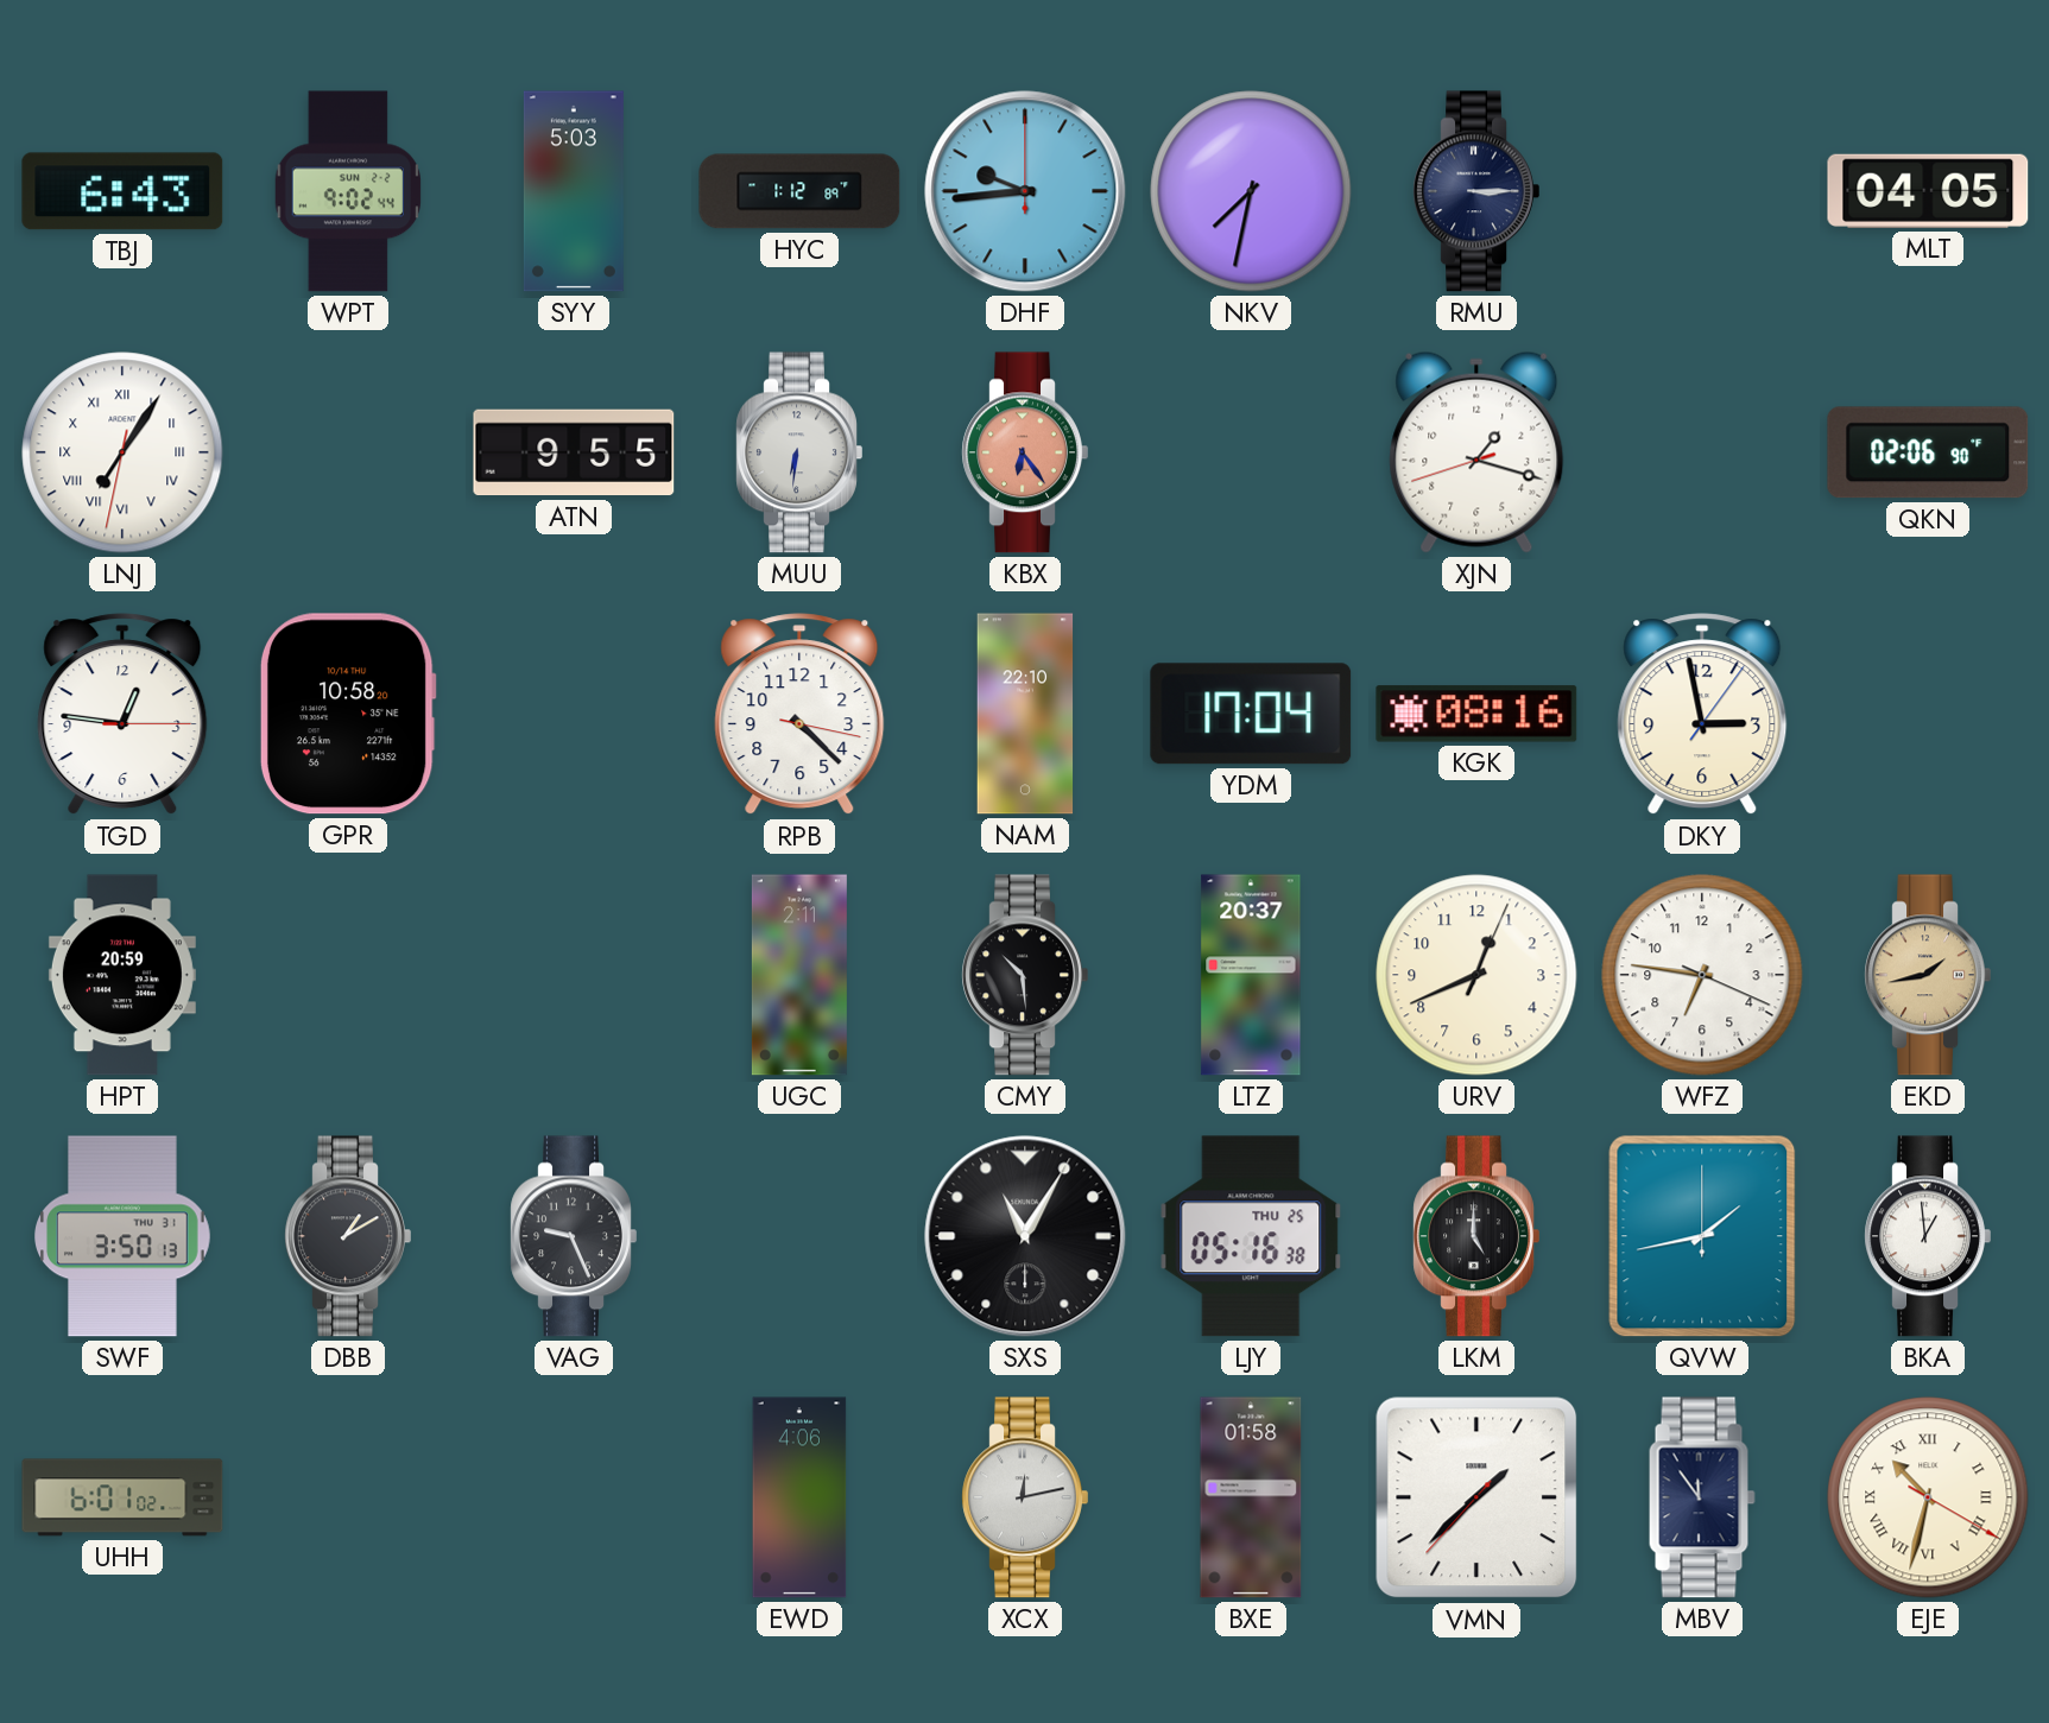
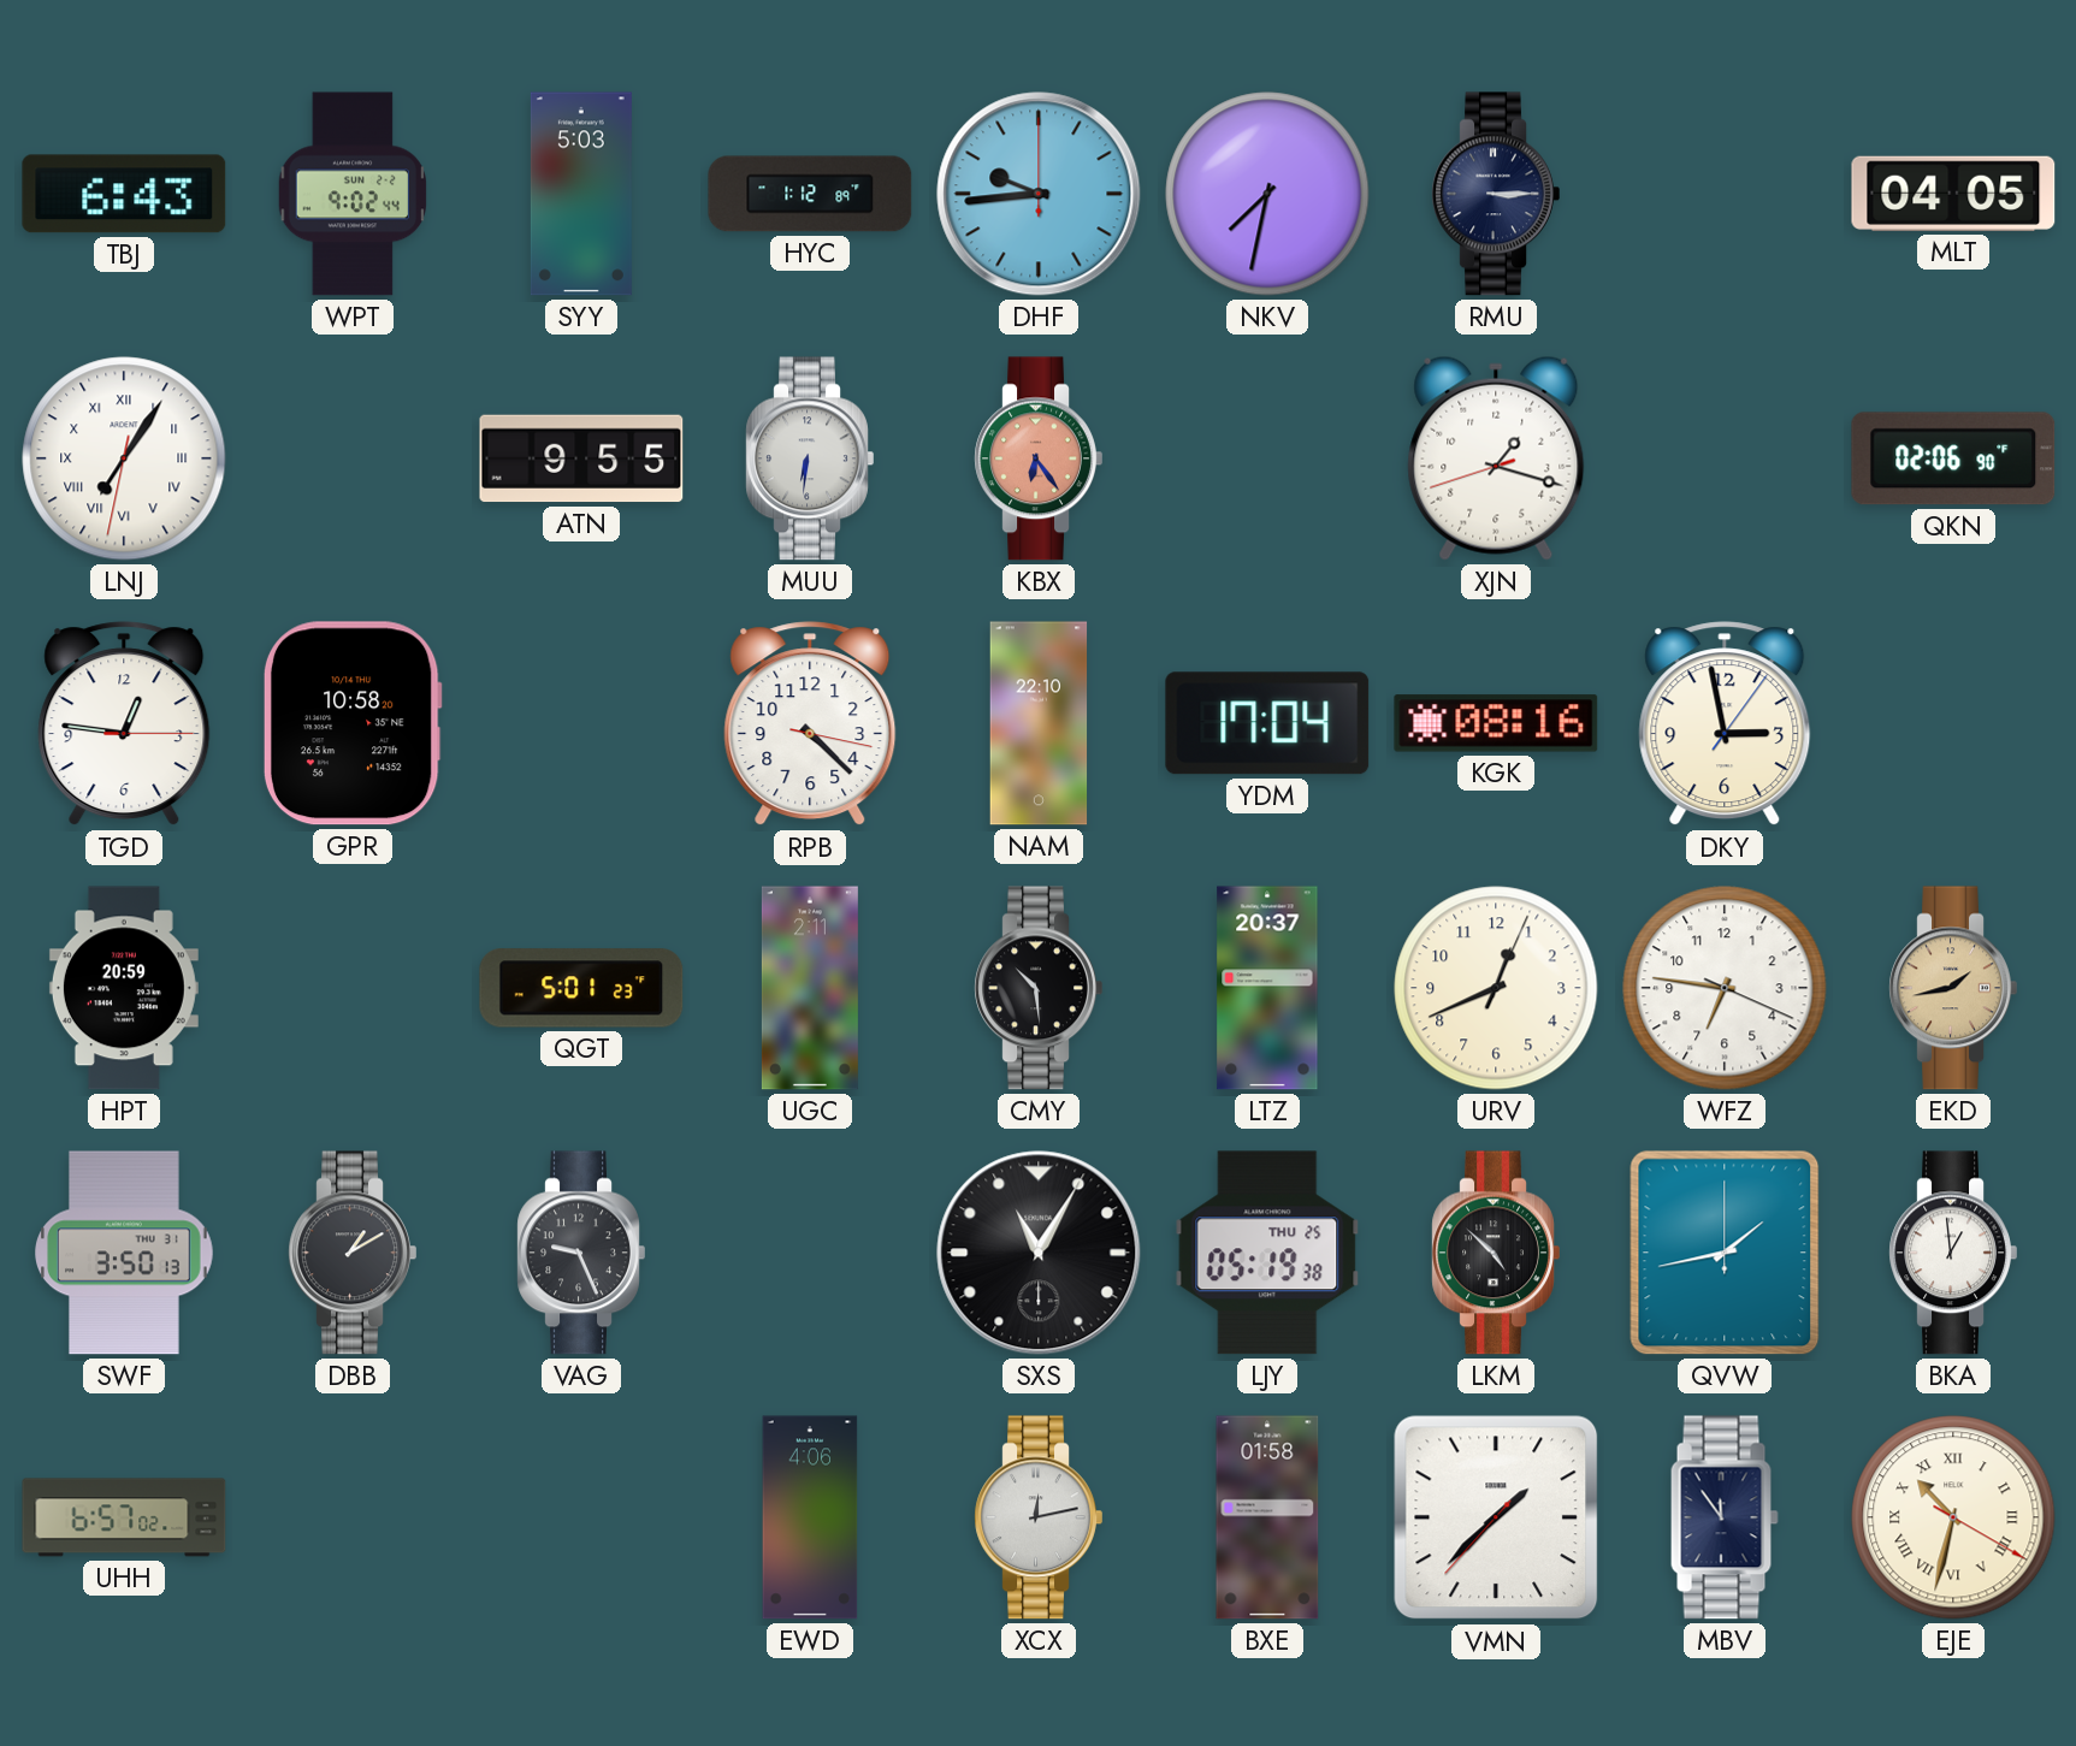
QGT: none -> 5:01
LJY: 05:16 -> 05:19
LKM: 5:00 -> 4:52
UHH: 6:01 -> 6:57
